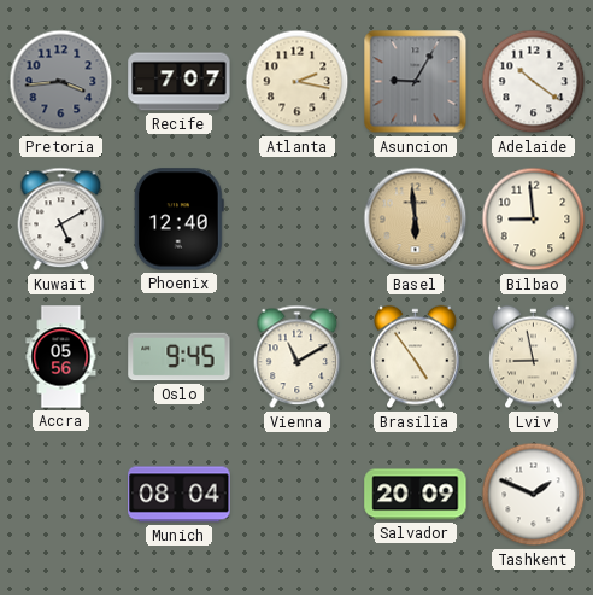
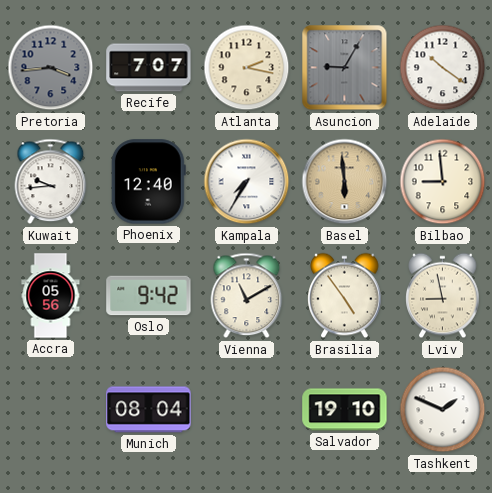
Kuwait: 5:10 -> 9:44
Kampala: none -> 7:35
Oslo: 9:45 -> 9:42
Salvador: 20:09 -> 19:10
